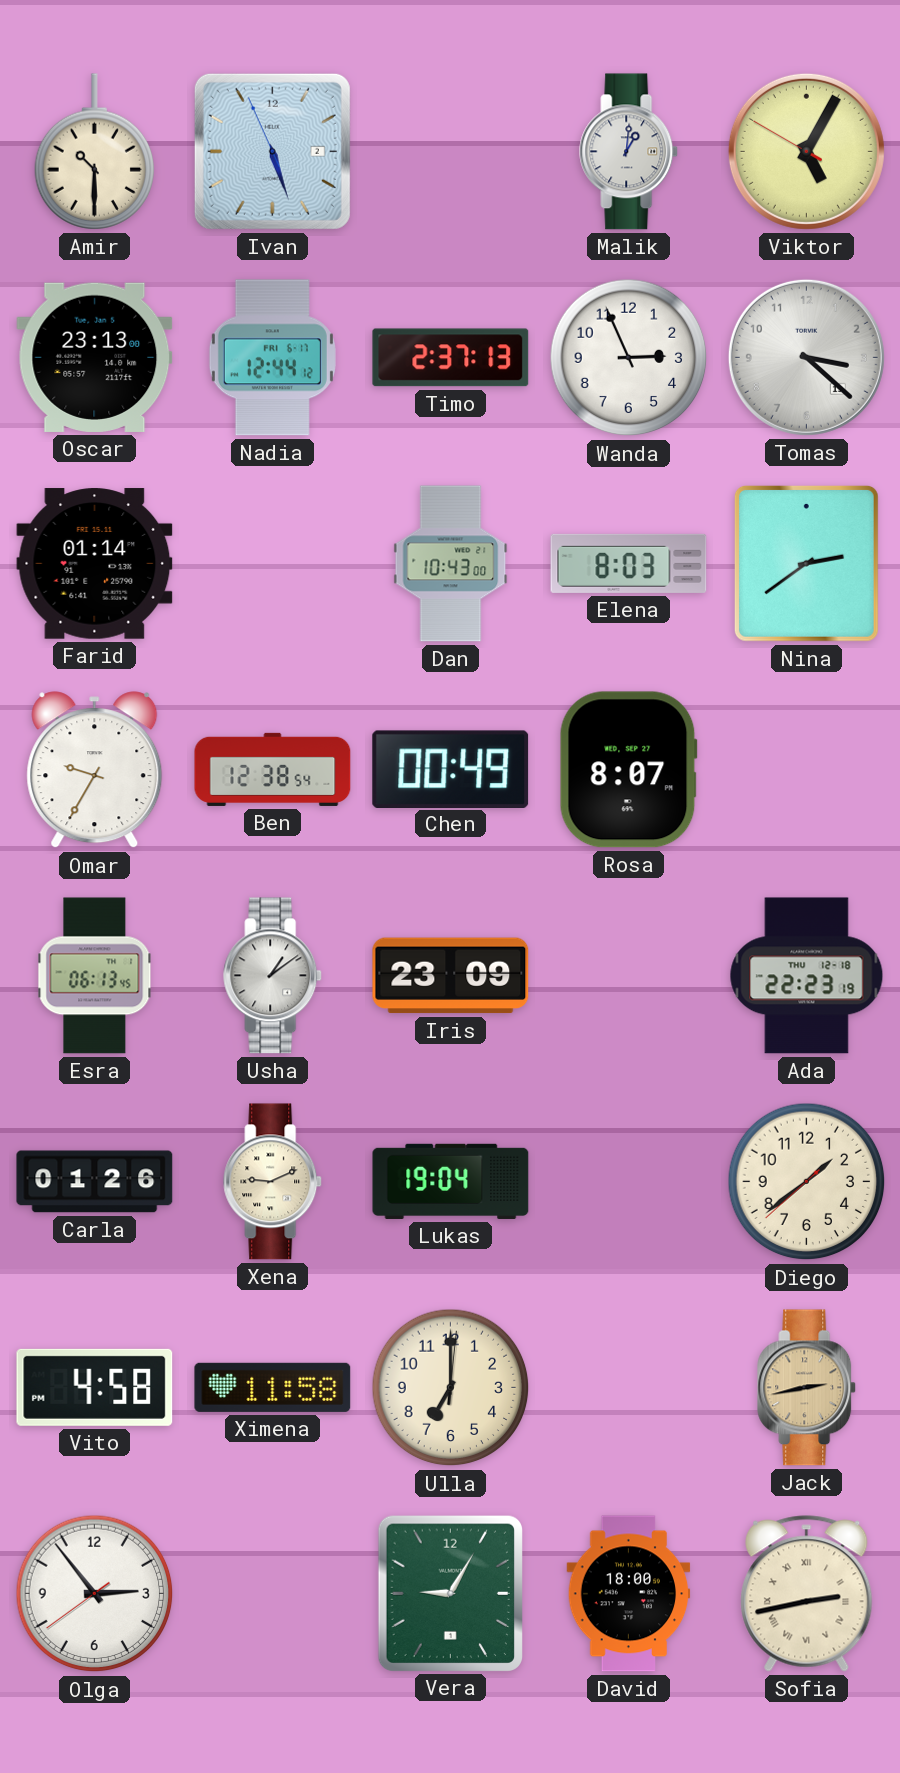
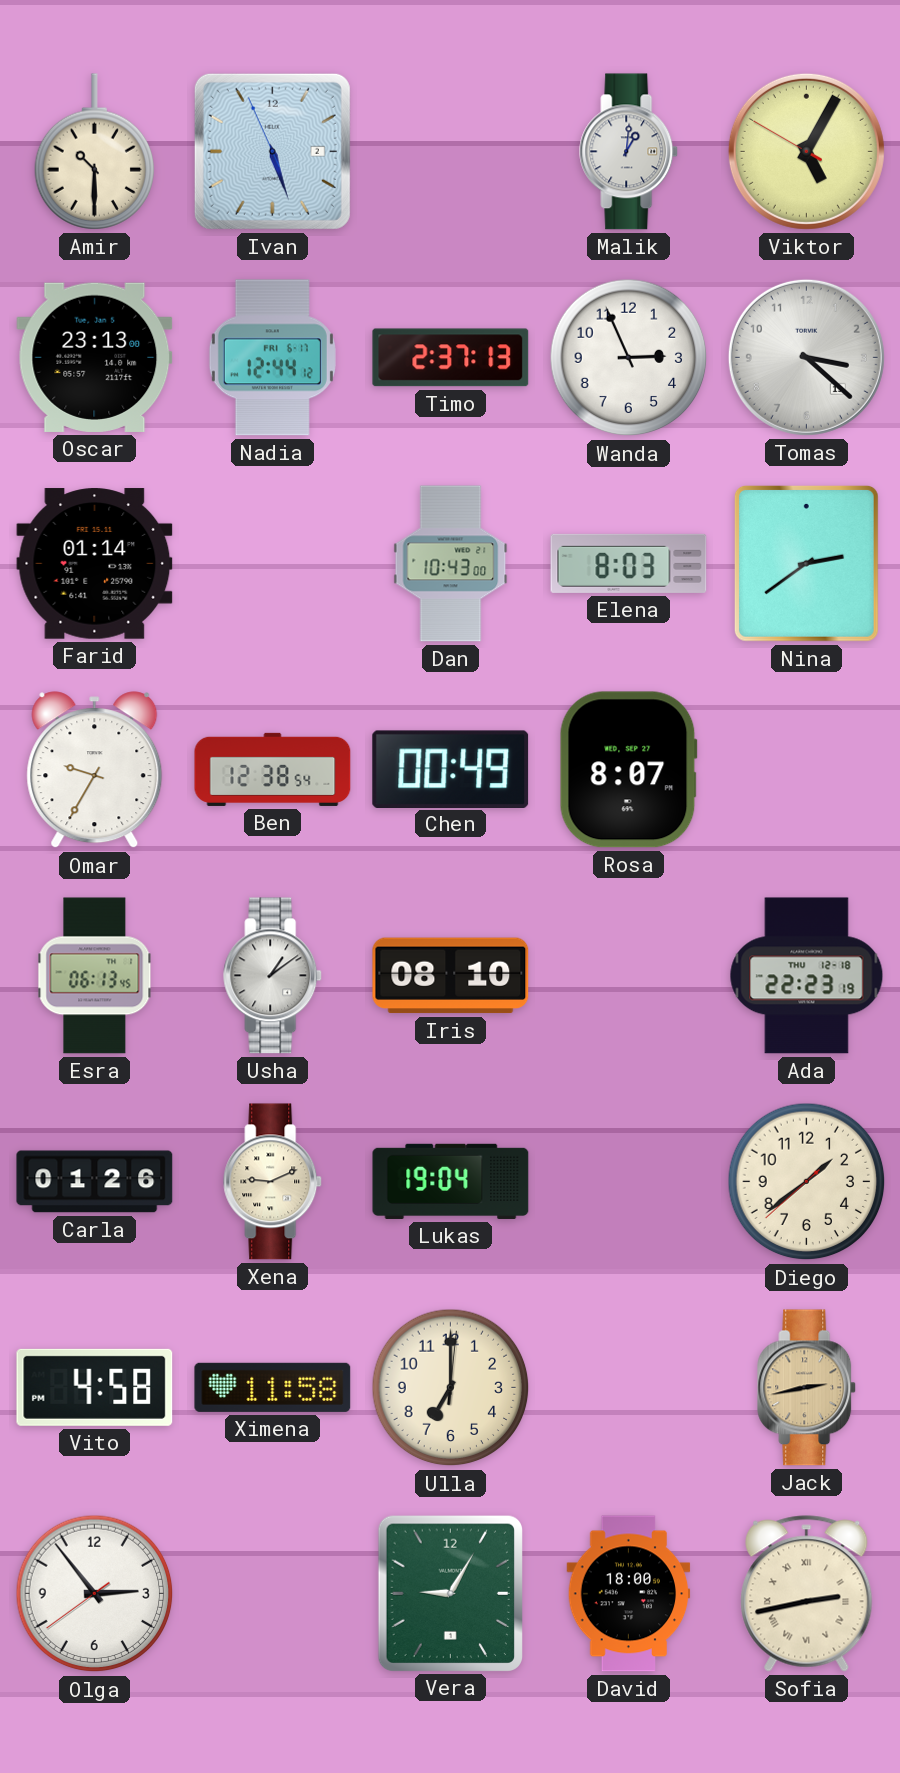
Iris: 23:09 -> 08:10
